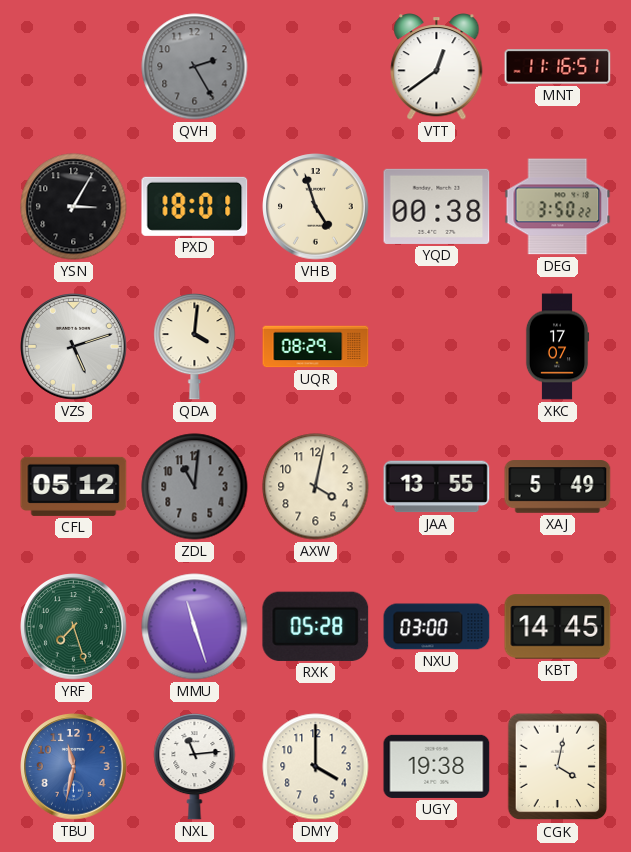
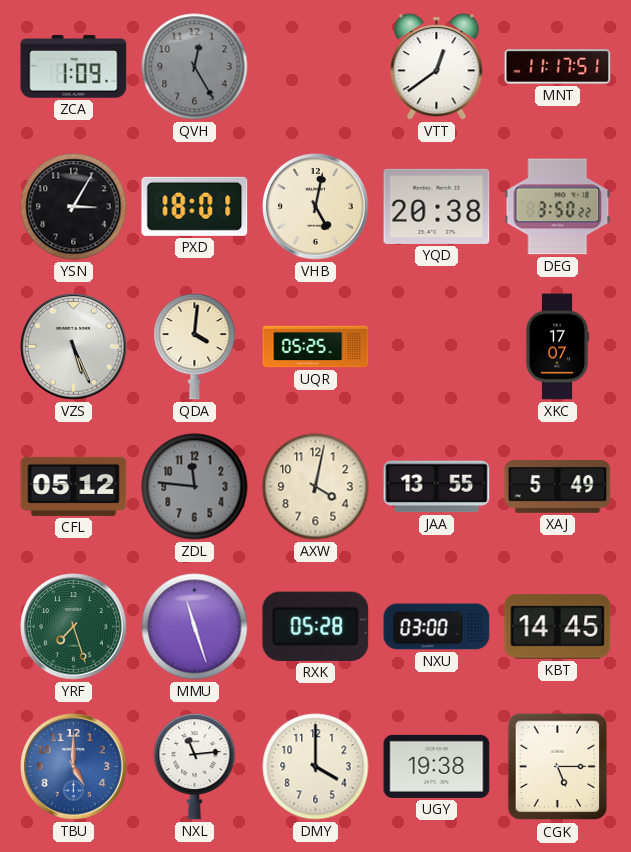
ZCA: none -> 1:09
QVH: 2:25 -> 12:25
MNT: 11:16 -> 11:17
VHB: 4:57 -> 5:02
YQD: 00:38 -> 20:38
VZS: 5:12 -> 5:26
UQR: 08:29 -> 05:25
ZDL: 11:01 -> 11:46
TBU: 11:32 -> 5:00
CGK: 4:02 -> 5:15
